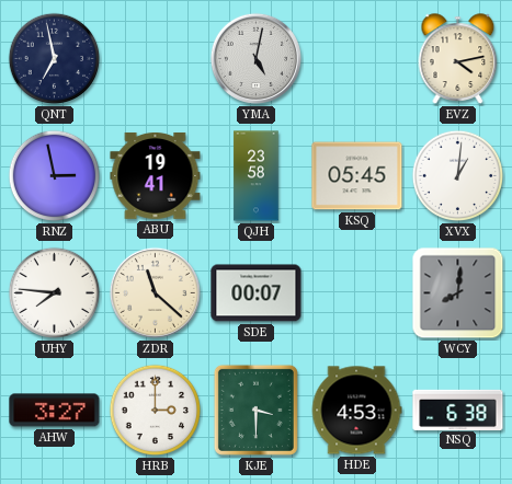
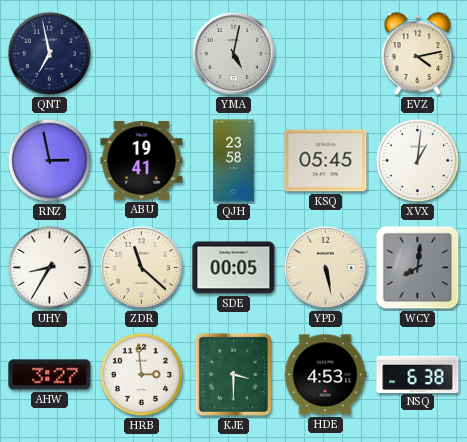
UHY: 7:46 -> 8:35
SDE: 00:07 -> 00:05
YPD: none -> 5:28
HRB: 3:00 -> 2:59
